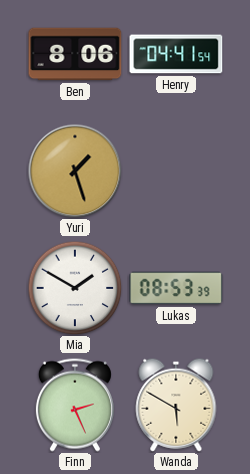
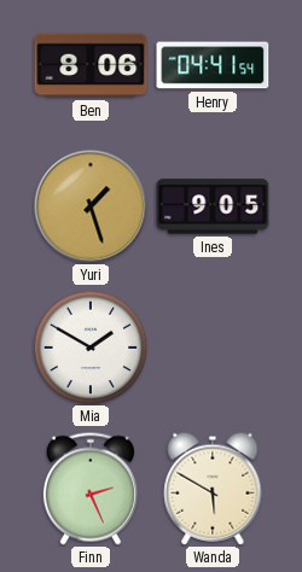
Ines: none -> 9:05
Lukas: 08:53 -> none
